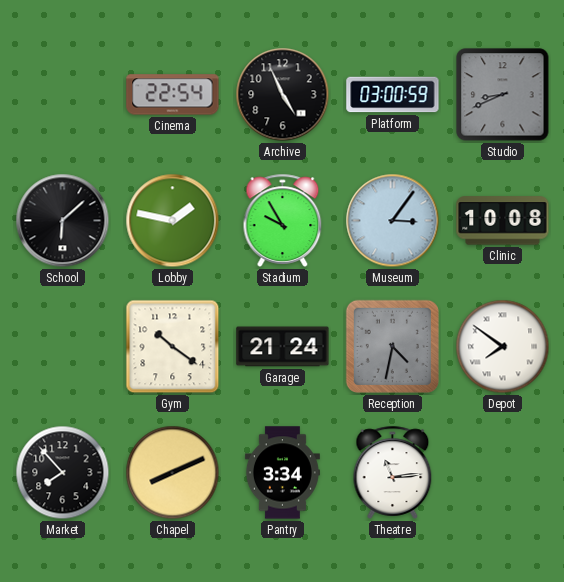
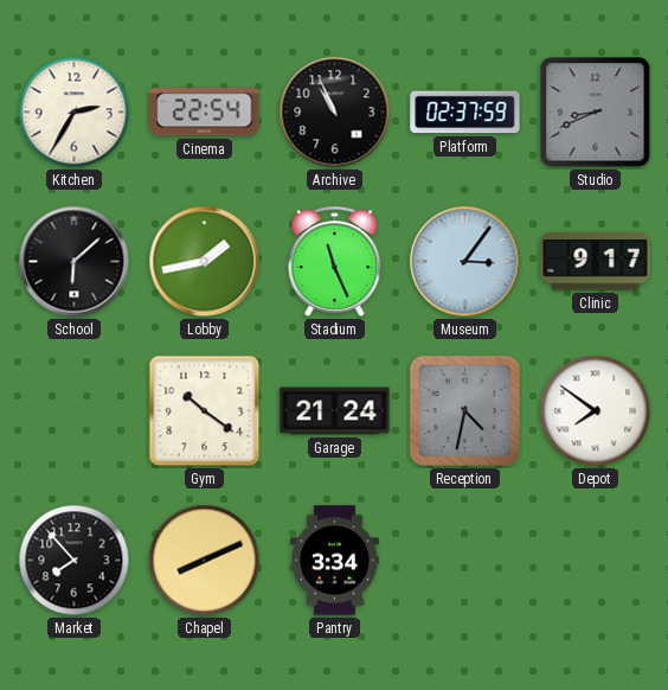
Kitchen: none -> 2:35
Archive: 4:56 -> 10:56
Platform: 03:00 -> 02:37
Lobby: 1:47 -> 1:43
Stadium: 9:55 -> 11:26
Clinic: 10:08 -> 9:17
Theatre: 11:14 -> none
